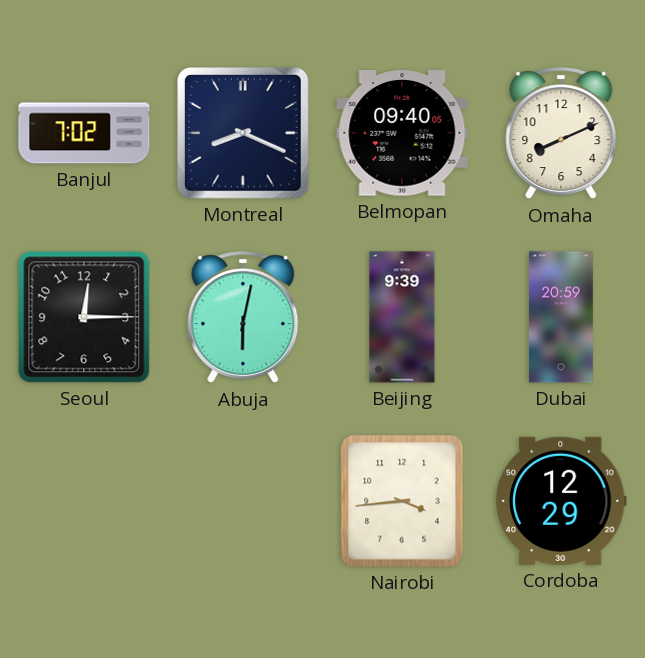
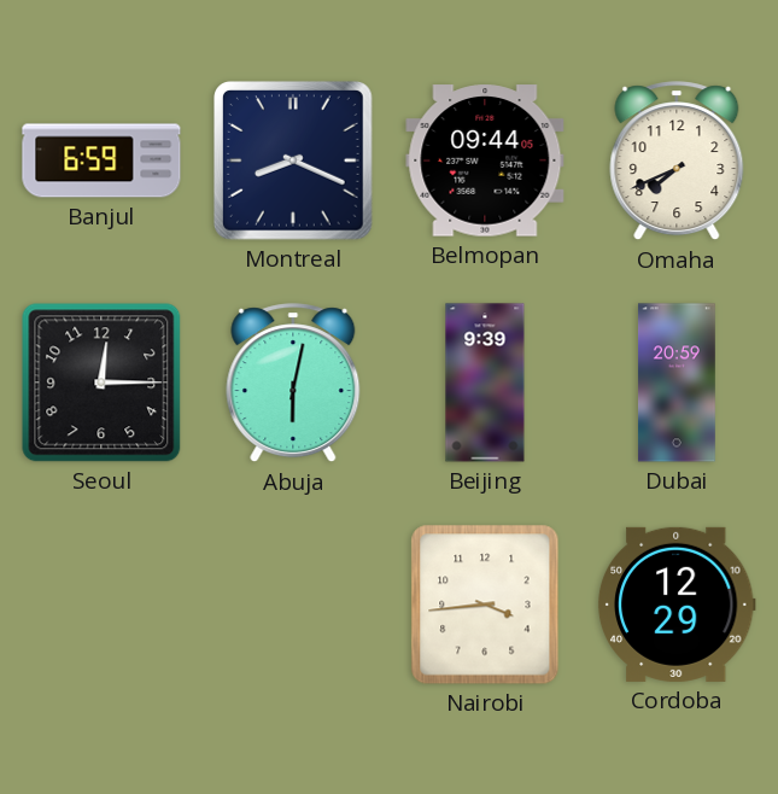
Banjul: 7:02 -> 6:59
Belmopan: 09:40 -> 09:44
Omaha: 8:11 -> 7:41
